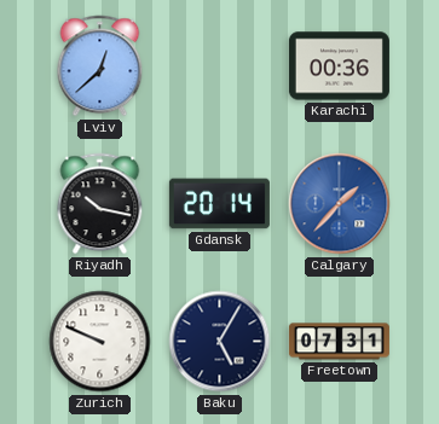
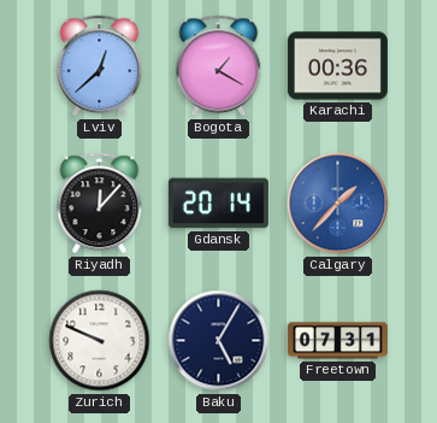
Bogota: none -> 1:20
Riyadh: 10:17 -> 12:07
